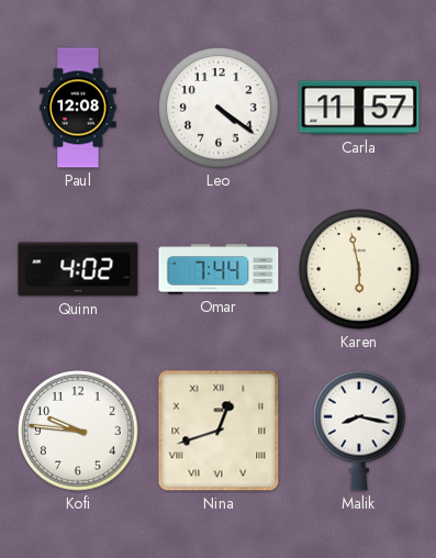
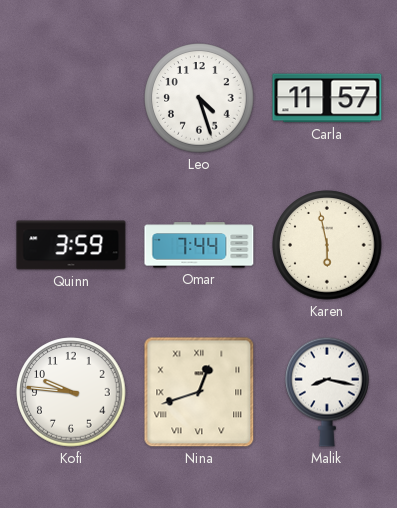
Paul: 12:08 -> none
Leo: 4:21 -> 4:27
Quinn: 4:02 -> 3:59
